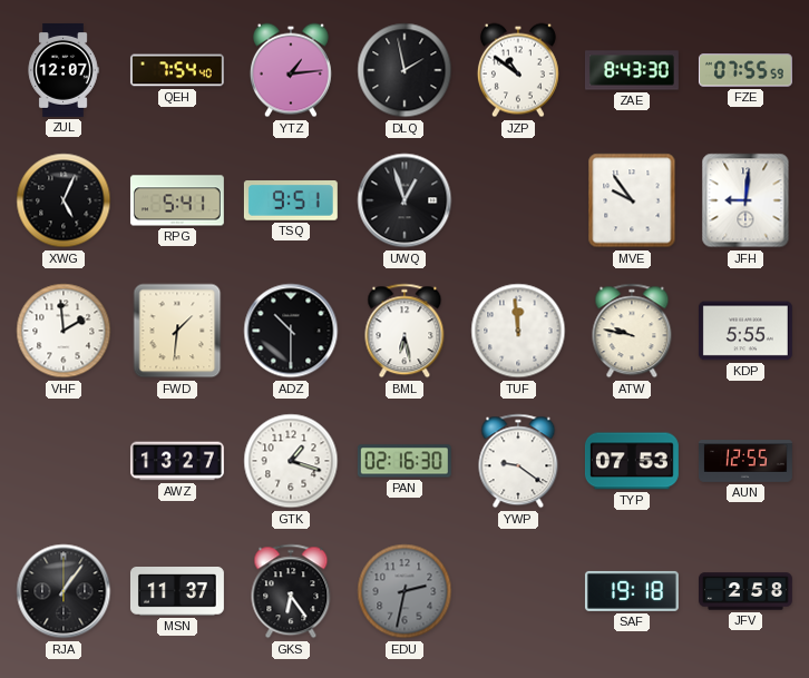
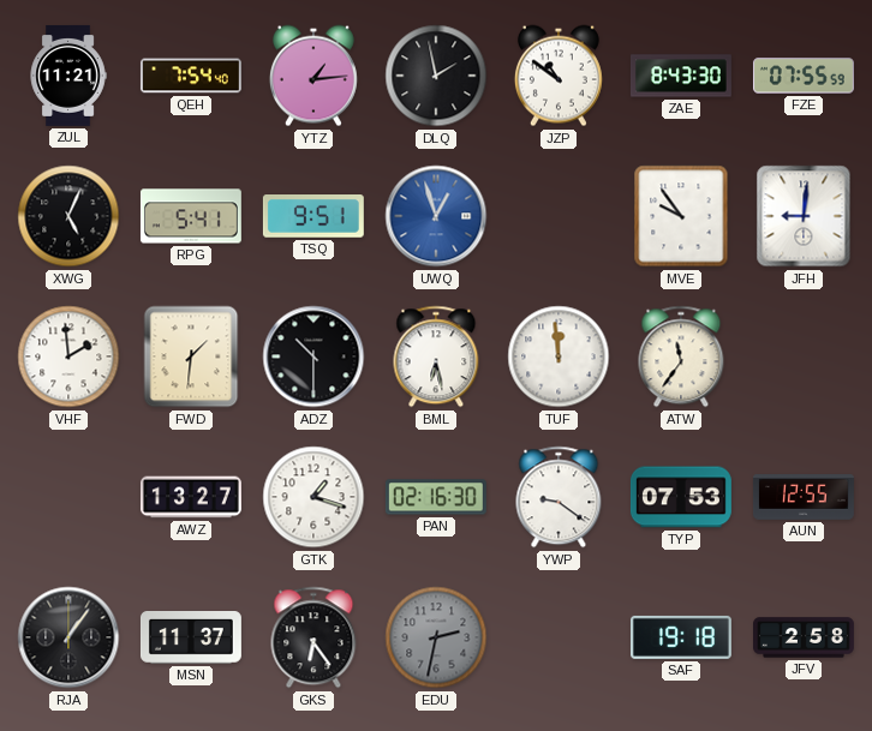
ZUL: 12:07 -> 11:21
UWQ dial: black -> blue
ATW: 9:47 -> 11:36
KDP: 5:55 -> none
